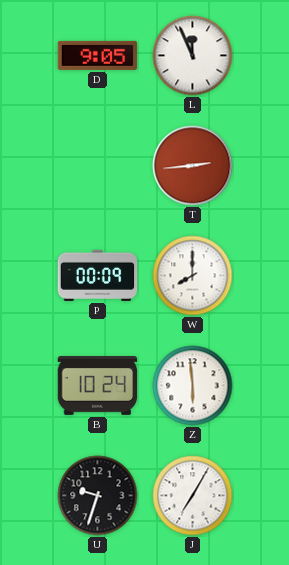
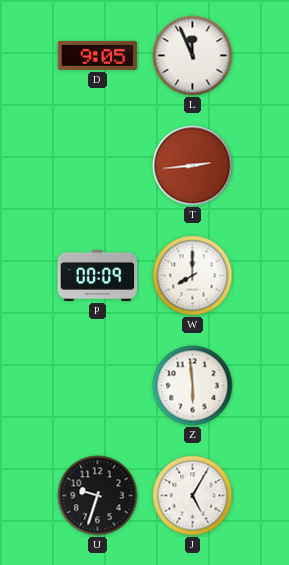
B: 10:24 -> none
J: 7:05 -> 5:05
